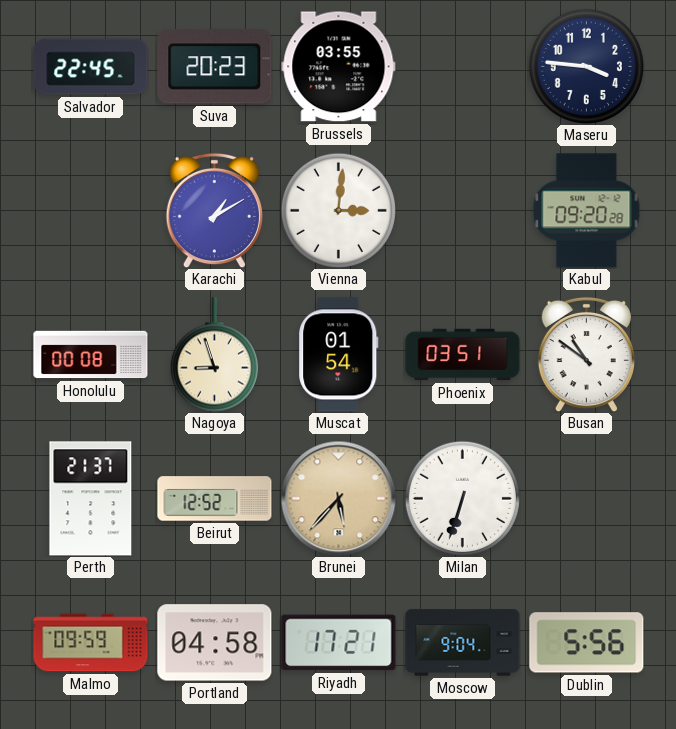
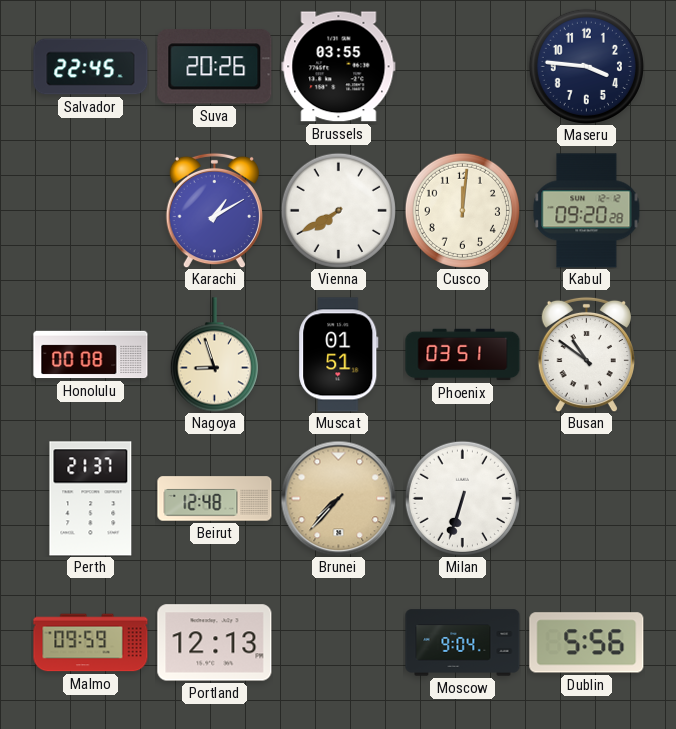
Suva: 20:23 -> 20:26
Vienna: 3:01 -> 7:40
Cusco: none -> 12:01
Muscat: 01:54 -> 01:51
Beirut: 12:52 -> 12:48
Brunei: 5:37 -> 7:37
Portland: 04:58 -> 12:13
Riyadh: 17:21 -> none
